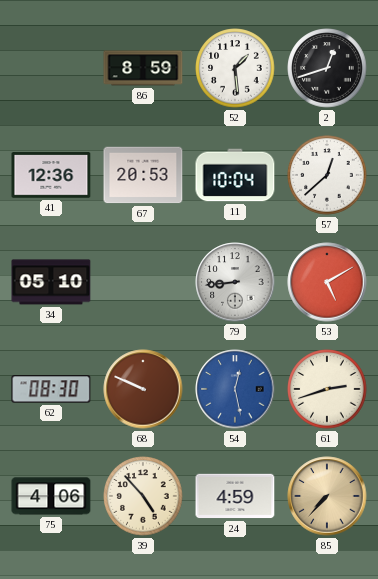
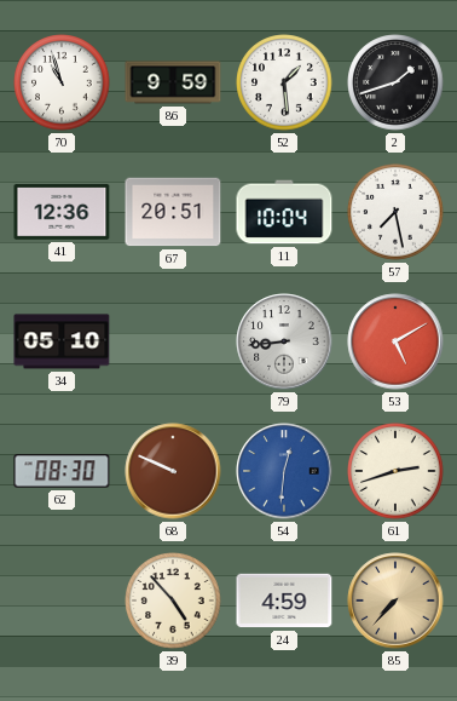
70: none -> 10:57
86: 8:59 -> 9:59
2: 12:42 -> 1:42
67: 20:53 -> 20:51
57: 12:38 -> 7:28
54: 12:28 -> 12:31
75: 4:06 -> none
